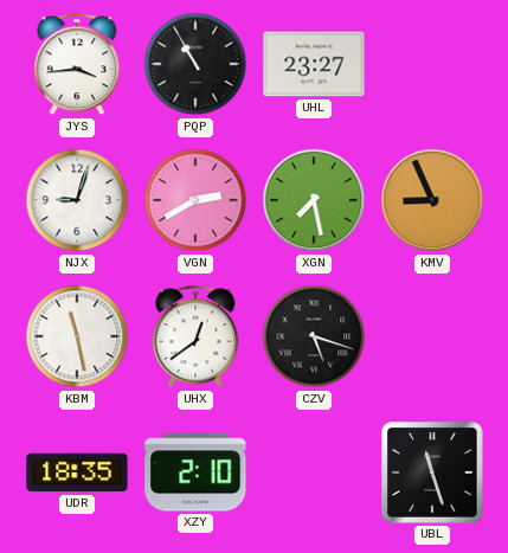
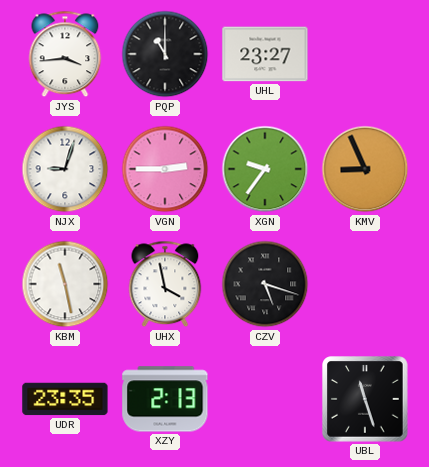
PQP: 10:55 -> 11:00
VGN: 2:40 -> 2:45
XGN: 7:28 -> 9:36
UHX: 12:39 -> 3:58
UDR: 18:35 -> 23:35
XZY: 2:10 -> 2:13
